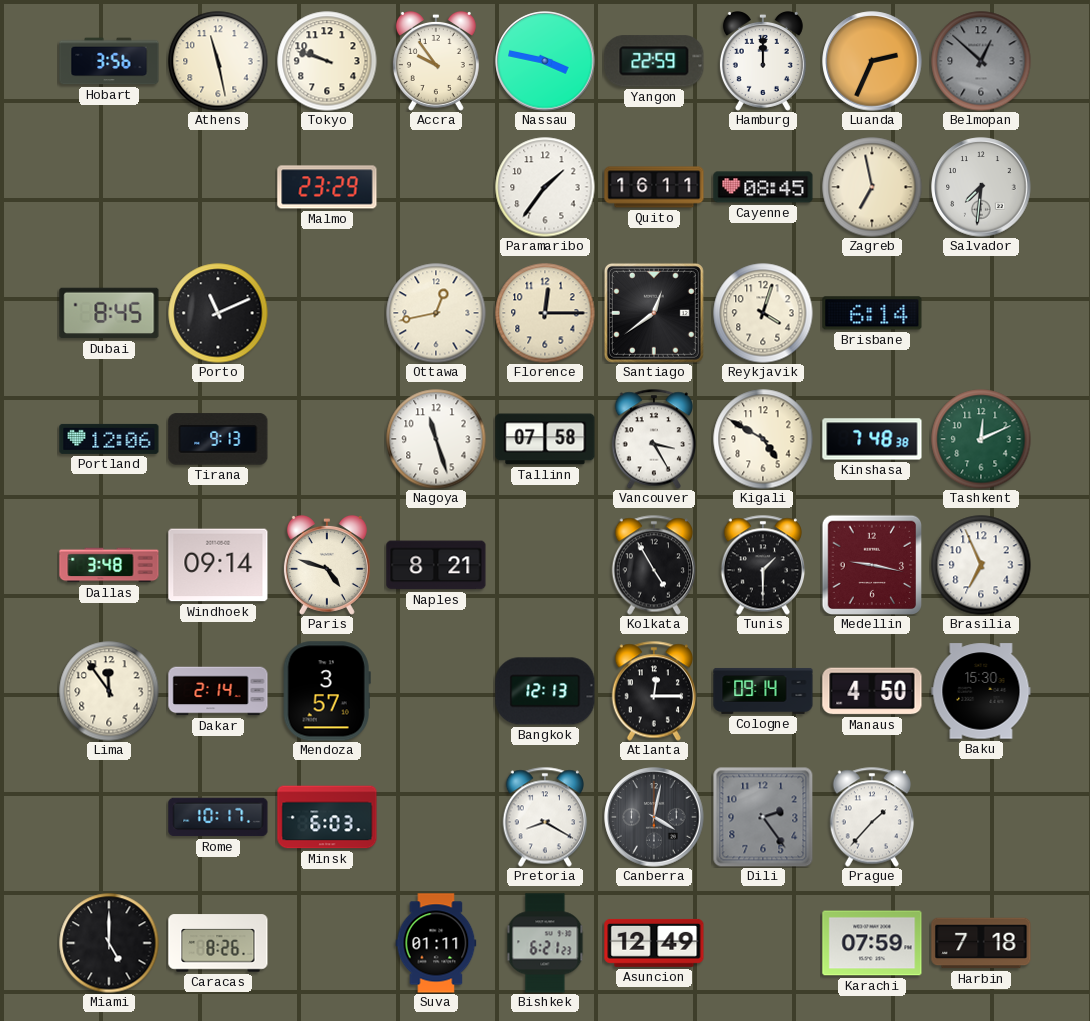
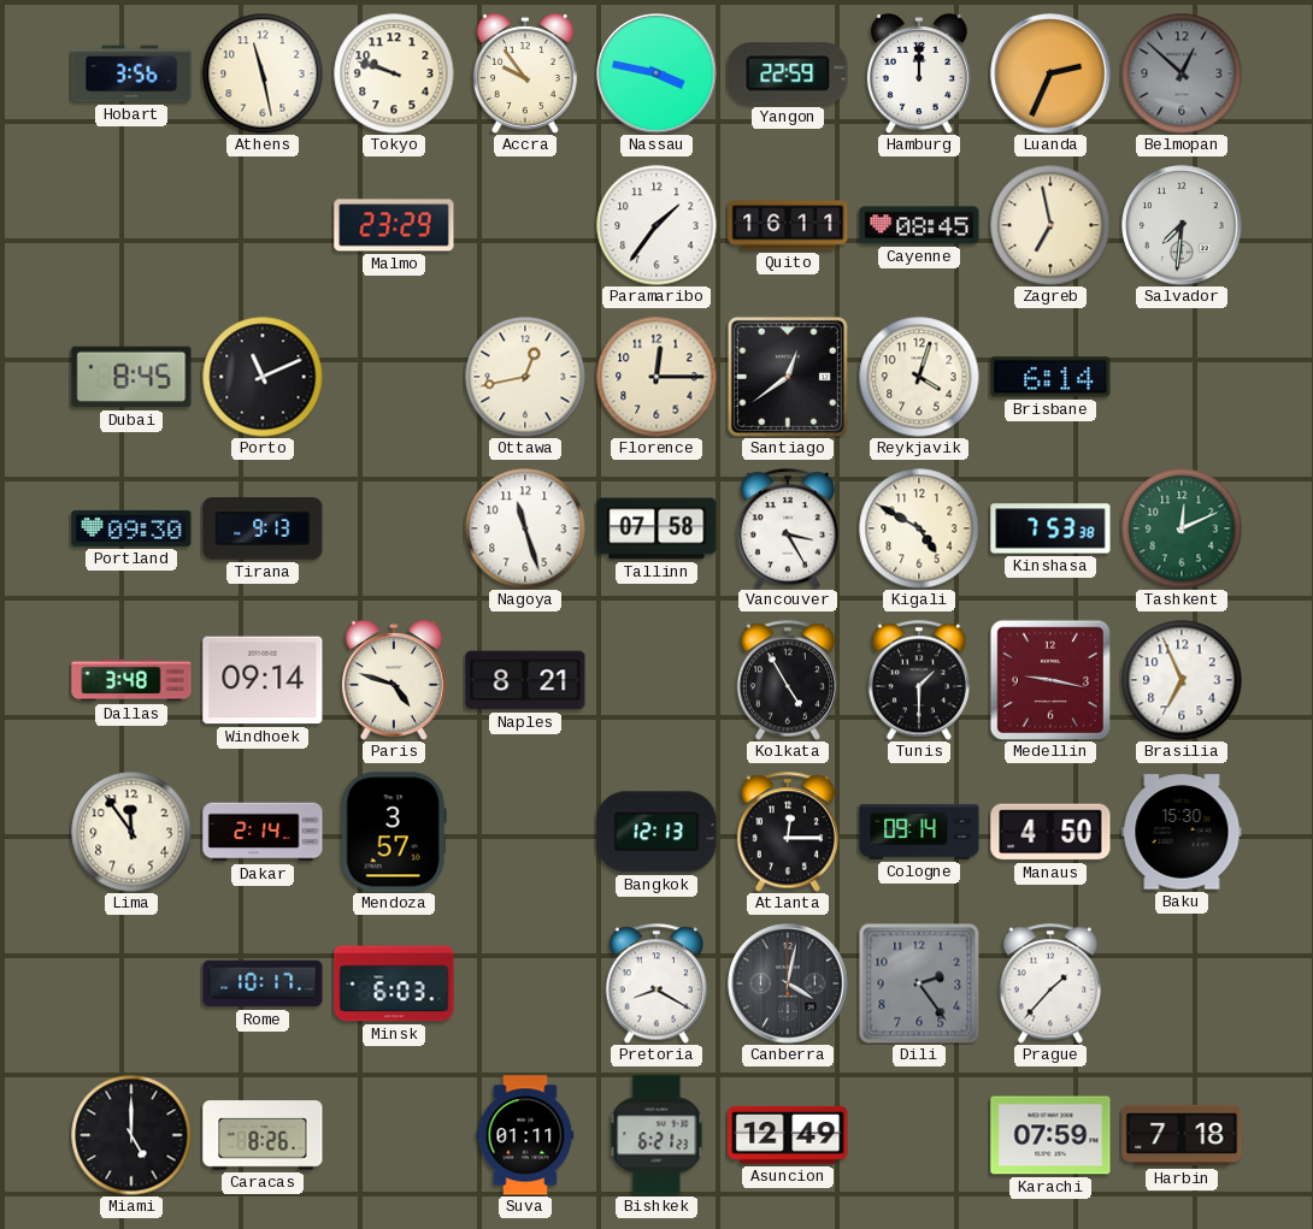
Portland: 12:06 -> 09:30
Kinshasa: 7:48 -> 7:53
